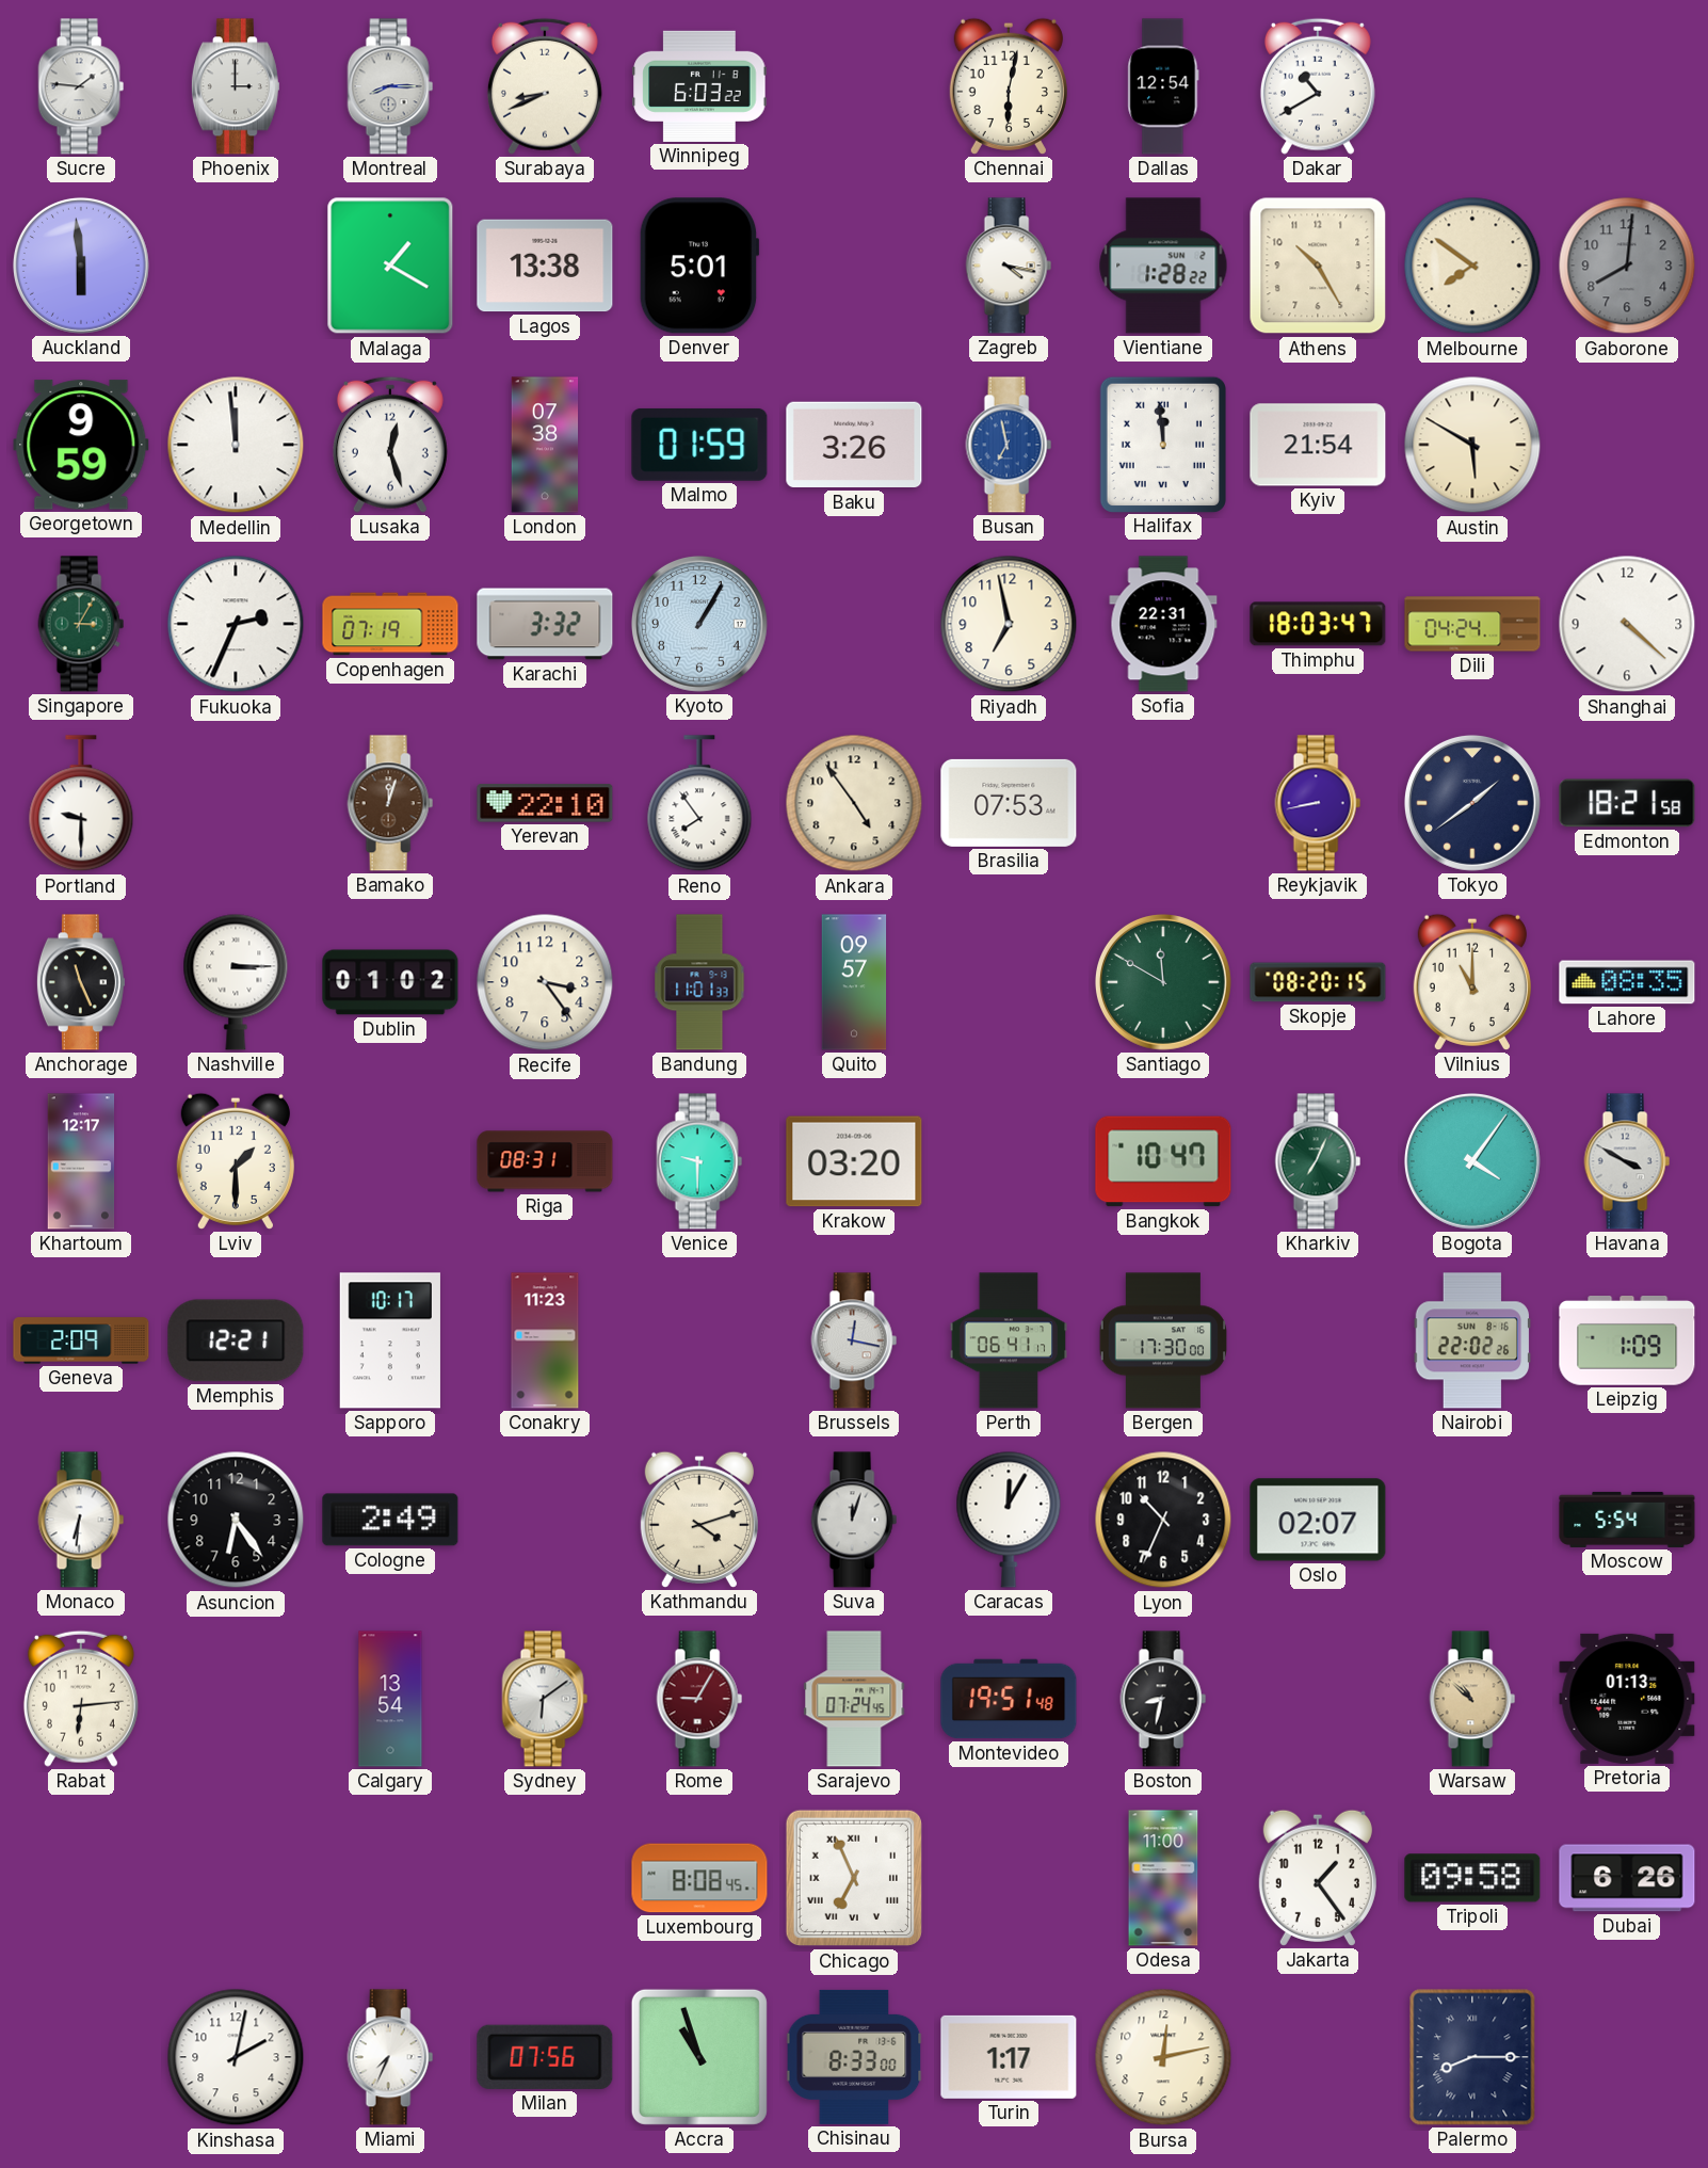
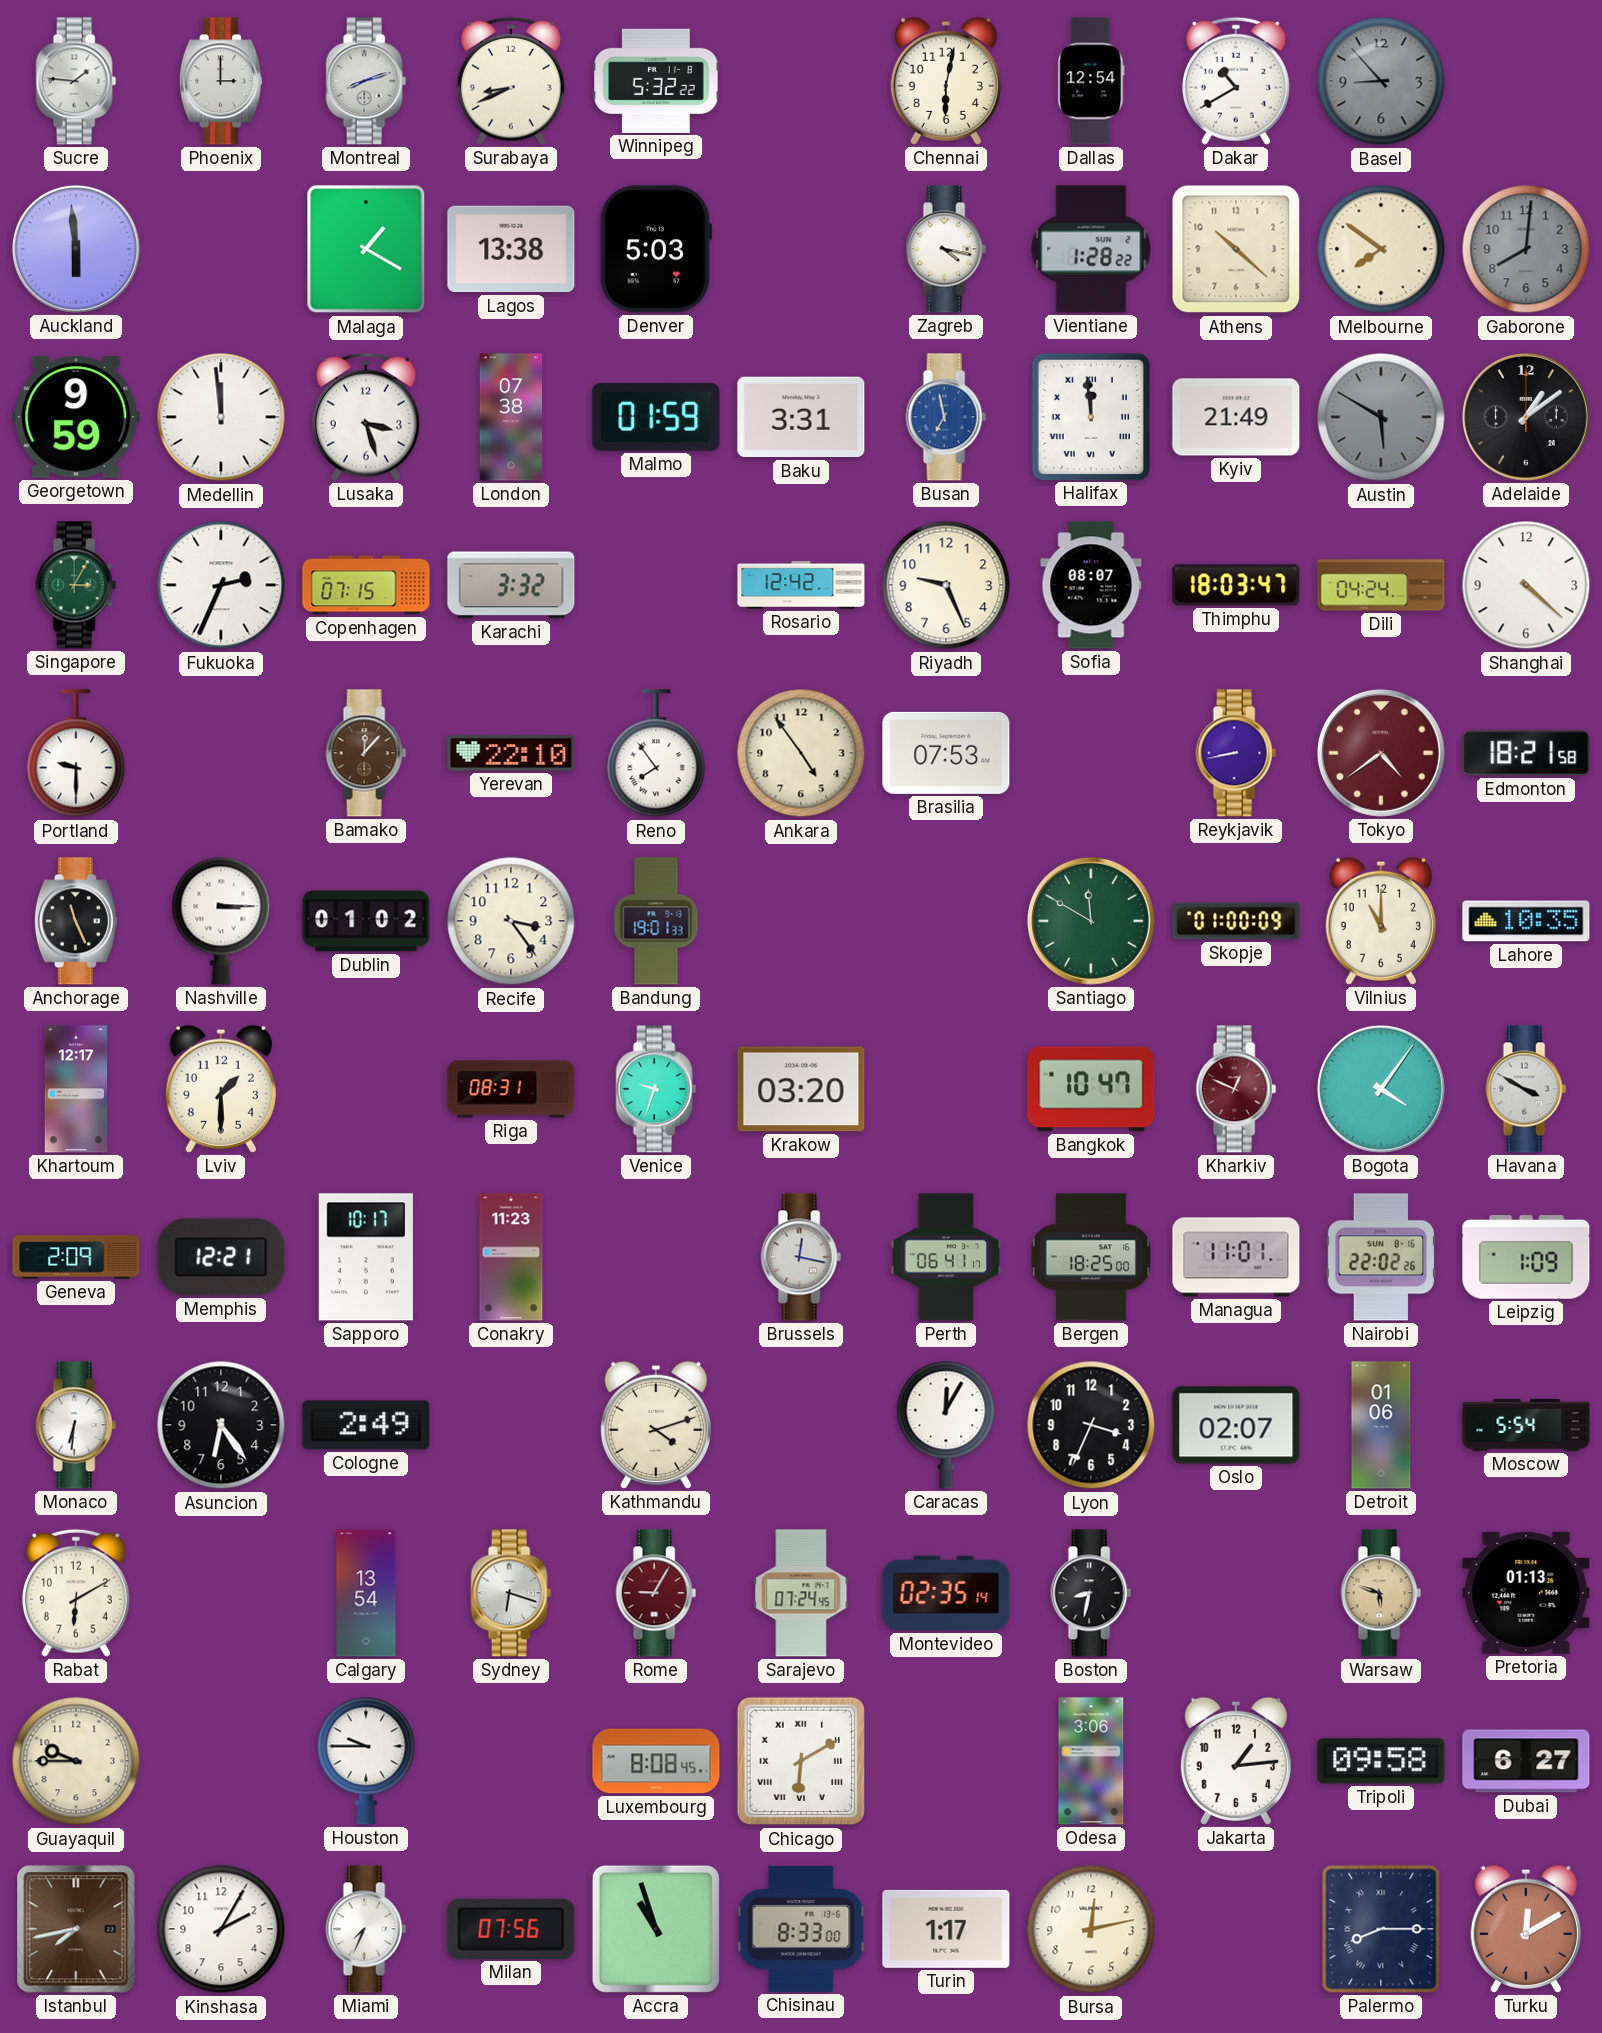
Montreal: 8:15 -> 8:12
Winnipeg: 6:03 -> 5:32
Basel: none -> 8:53
Denver: 5:01 -> 5:03
Athens: 10:25 -> 10:22
Lusaka: 12:27 -> 3:27
Baku: 3:26 -> 3:31
Kyiv: 21:54 -> 21:49
Austin dial: cream -> grey
Adelaide: none -> 1:09
Copenhagen: 07:19 -> 07:15
Kyoto: 1:05 -> none
Rosario: none -> 12:42
Riyadh: 6:58 -> 9:26
Sofia: 22:31 -> 08:07
Bamako: 12:03 -> 12:07
Tokyo: 1:39 -> 4:39
Tokyo dial: navy -> burgundy
Bandung: 11:01 -> 19:01
Quito: 09:57 -> none
Skopje: 08:20 -> 01:00
Lahore: 08:35 -> 10:35
Venice: 9:30 -> 9:33
Kharkiv: 7:04 -> 12:49
Kharkiv dial: green -> burgundy
Bergen: 17:30 -> 18:25
Managua: none -> 11:01
Suva: 12:03 -> none
Lyon: 10:34 -> 3:34
Detroit: none -> 01:06
Rabat: 6:14 -> 6:10
Sydney: 6:09 -> 6:18
Montevideo: 19:51 -> 02:35
Warsaw: 10:52 -> 5:48
Guayaquil: none -> 9:45
Houston: none -> 9:45
Chicago: 6:56 -> 6:10
Odesa: 11:00 -> 3:06
Jakarta: 1:24 -> 1:14
Dubai: 6:26 -> 6:27
Istanbul: none -> 7:43
Kinshasa: 2:02 -> 2:05
Turku: none -> 12:10
